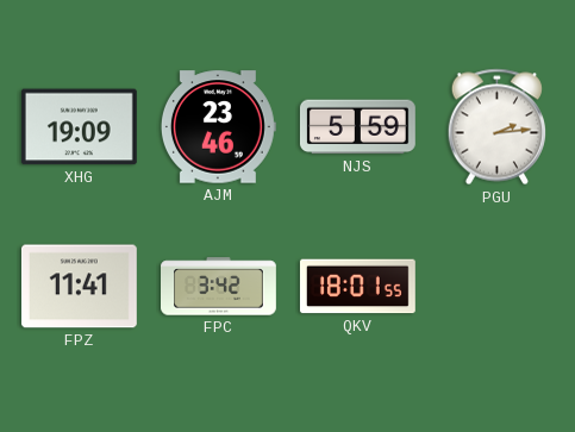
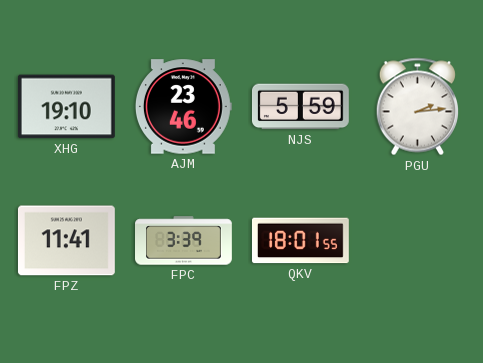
XHG: 19:09 -> 19:10
FPC: 3:42 -> 3:39
